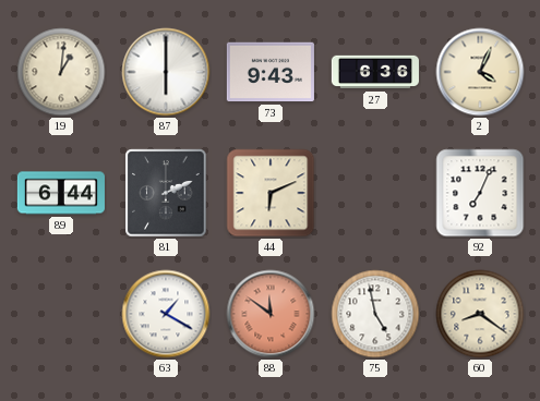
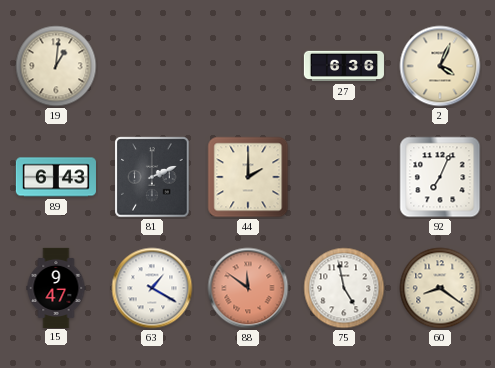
87: 6:00 -> none
73: 9:43 -> none
89: 6:44 -> 6:43
44: 6:11 -> 2:00
15: none -> 9:47
